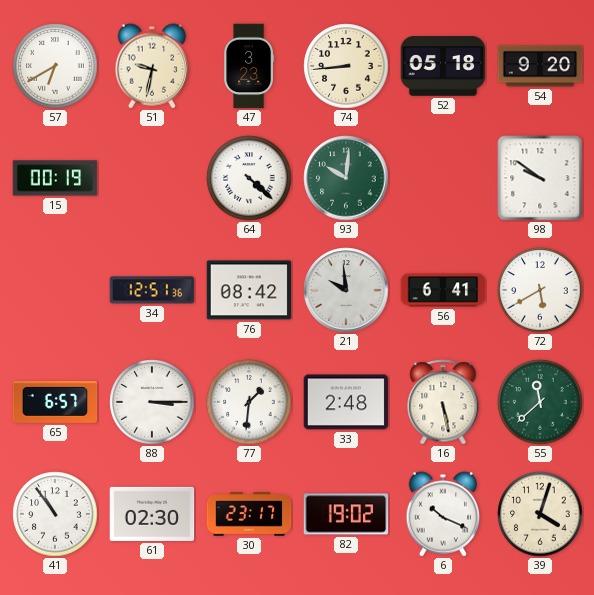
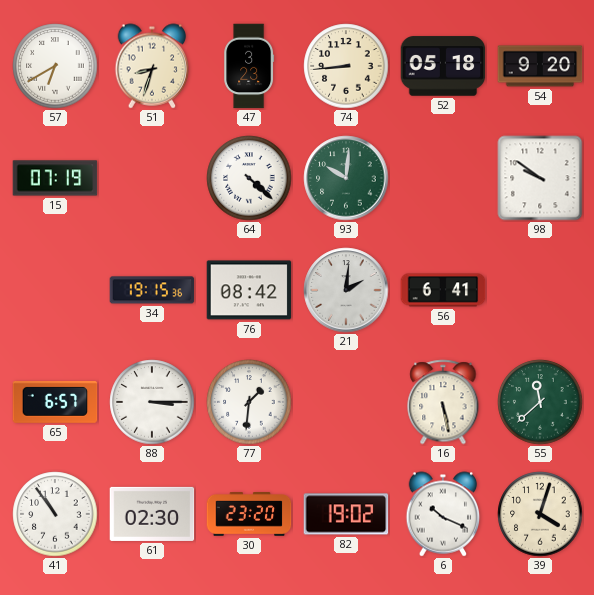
51: 9:32 -> 8:33
15: 00:19 -> 07:19
34: 12:51 -> 19:15
21: 9:59 -> 2:01
72: 5:40 -> none
33: 2:48 -> none
30: 23:17 -> 23:20
